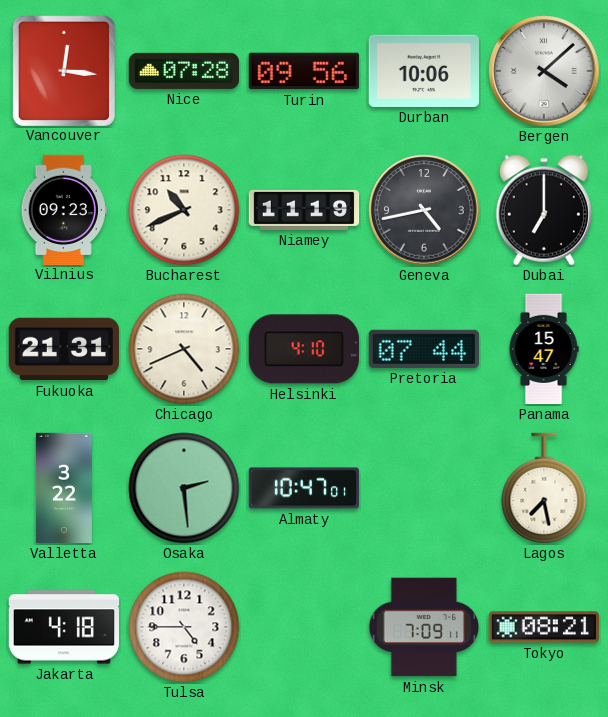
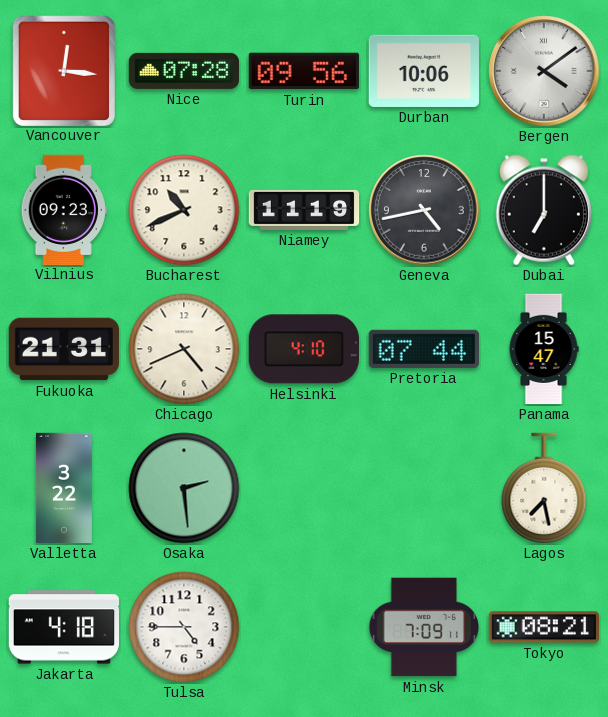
Bergen: 4:08 -> 4:09
Almaty: 10:47 -> none
